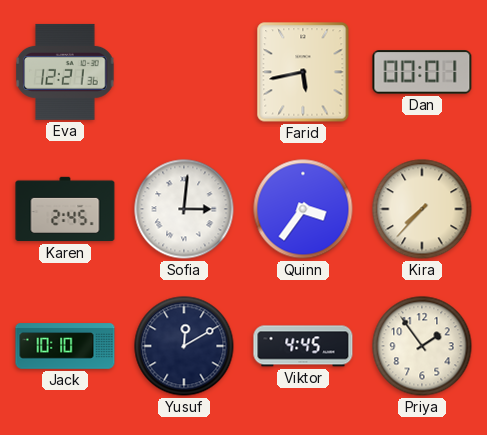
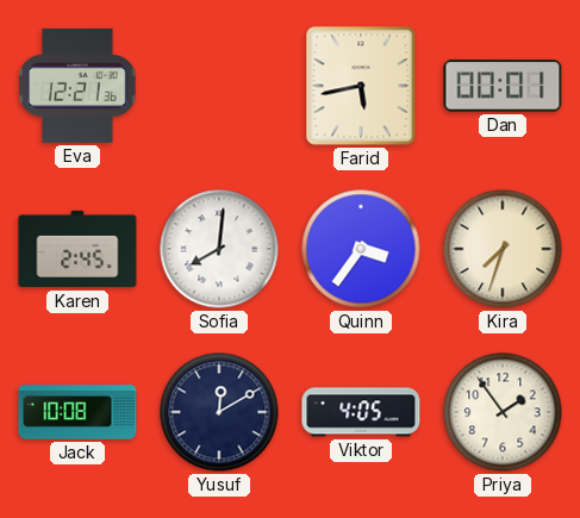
Sofia: 3:01 -> 8:01
Kira: 7:37 -> 7:33
Jack: 10:10 -> 10:08
Viktor: 4:45 -> 4:05
